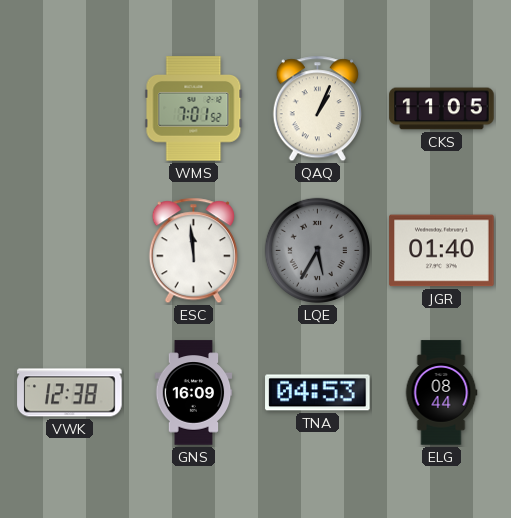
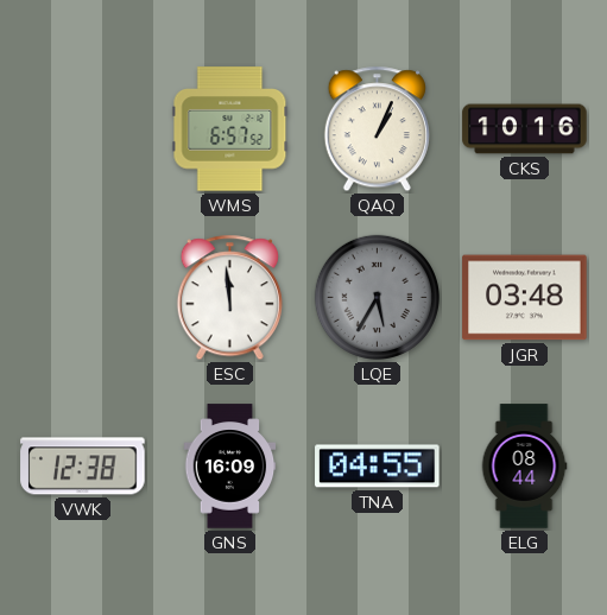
WMS: 7:01 -> 6:57
CKS: 11:05 -> 10:16
JGR: 01:40 -> 03:48
TNA: 04:53 -> 04:55
